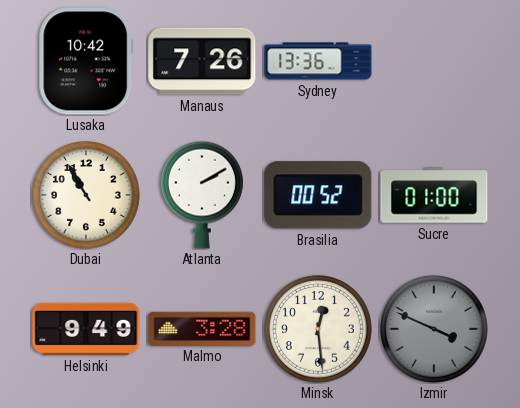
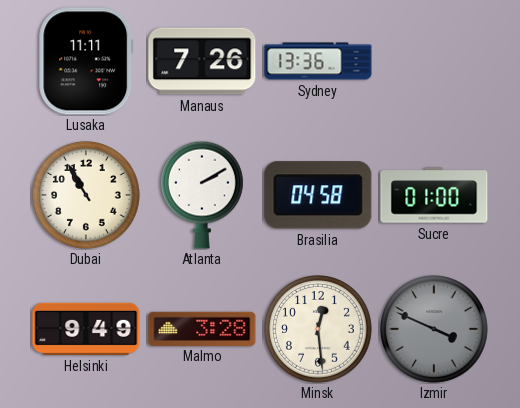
Lusaka: 10:42 -> 11:11
Brasilia: 00:52 -> 04:58
